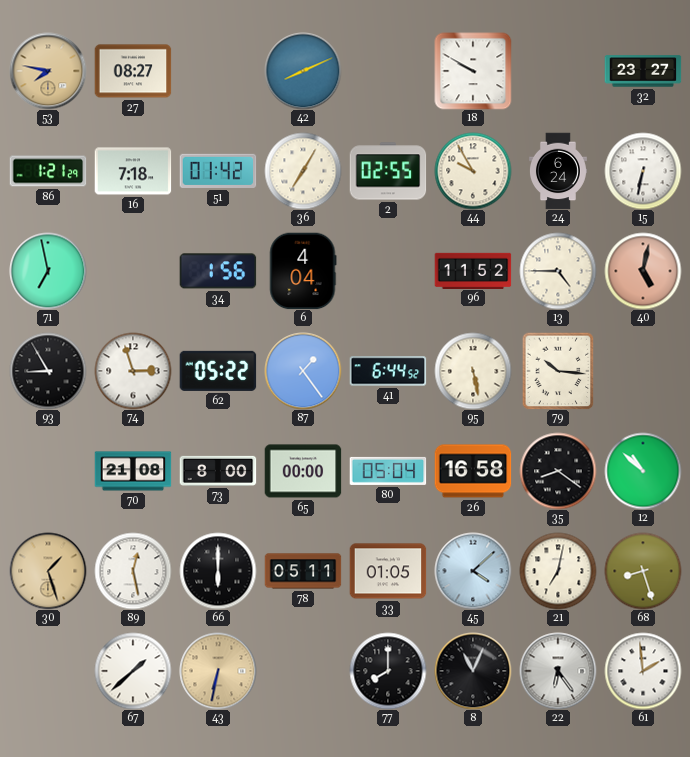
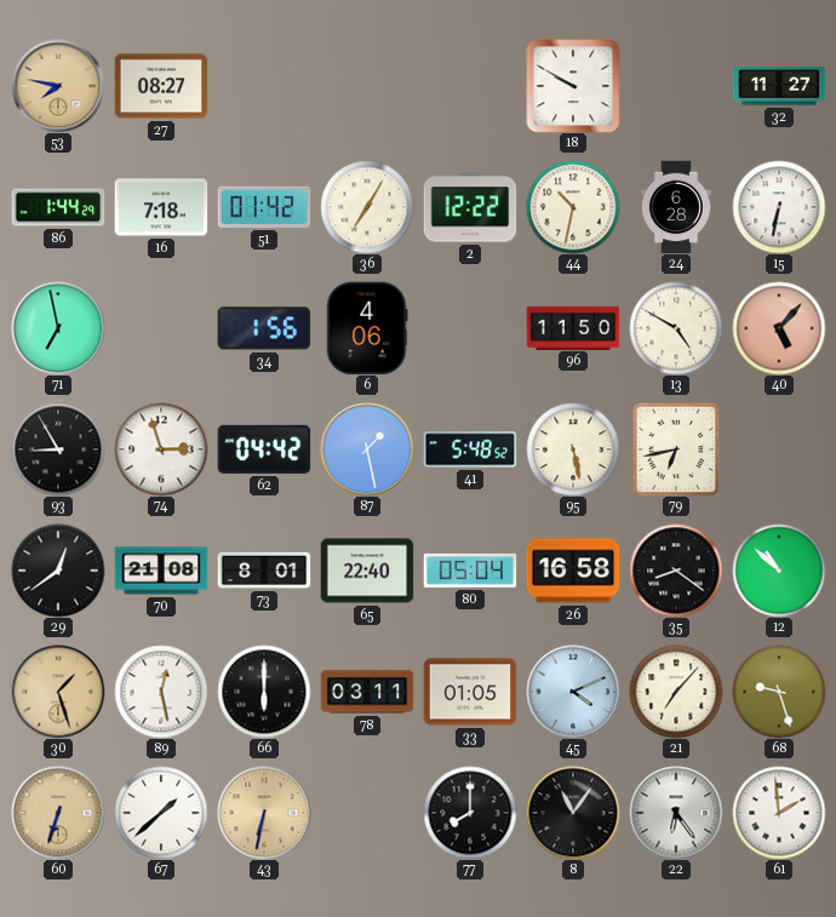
42: 8:11 -> none
32: 23:27 -> 11:27
86: 1:21 -> 1:44
2: 02:55 -> 12:22
44: 9:55 -> 10:32
24: 6:24 -> 6:28
6: 4:04 -> 4:06
96: 11:52 -> 11:50
13: 4:45 -> 4:50
40: 5:02 -> 5:07
62: 05:22 -> 04:42
87: 1:24 -> 1:28
41: 6:44 -> 5:48
79: 10:16 -> 6:43
29: none -> 12:39
73: 8:00 -> 8:01
65: 00:00 -> 22:40
78: 05:11 -> 03:11
45: 4:08 -> 4:11
21: 7:02 -> 7:07
68: 8:27 -> 9:27
60: none -> 6:33
8: 11:04 -> 11:06
